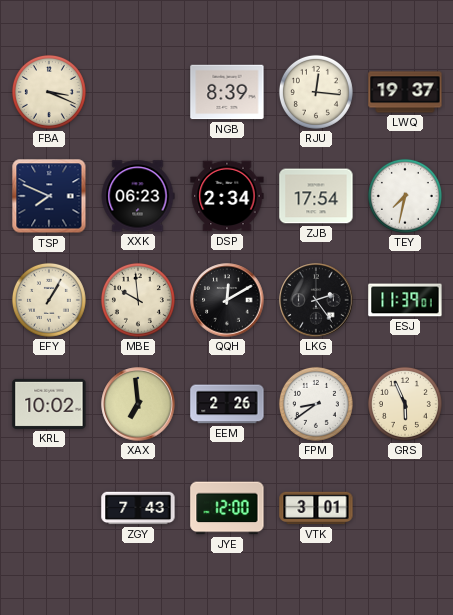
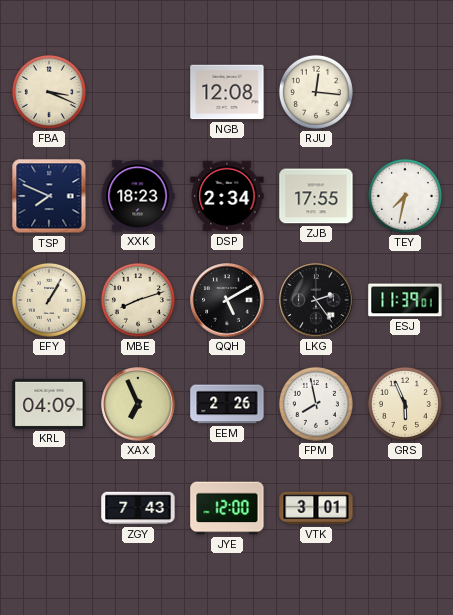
NGB: 8:39 -> 12:08
LWQ: 19:37 -> none
XXK: 06:23 -> 18:23
ZJB: 17:54 -> 17:55
MBE: 9:59 -> 8:12
QQH: 12:10 -> 5:10
KRL: 10:02 -> 04:09
XAX: 6:59 -> 6:56
FPM: 8:39 -> 7:58
